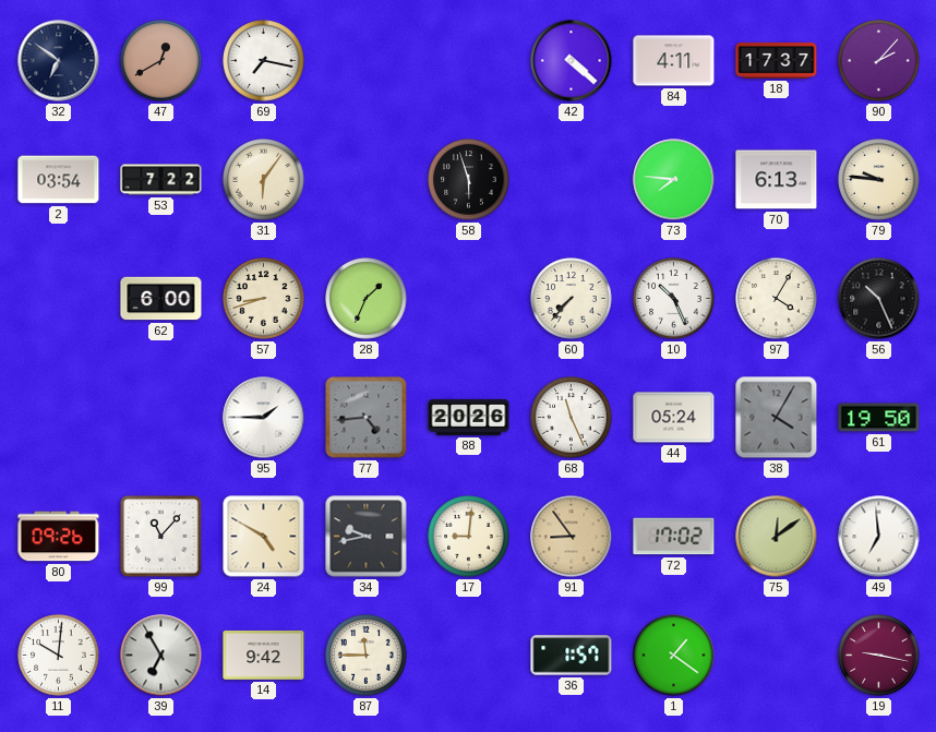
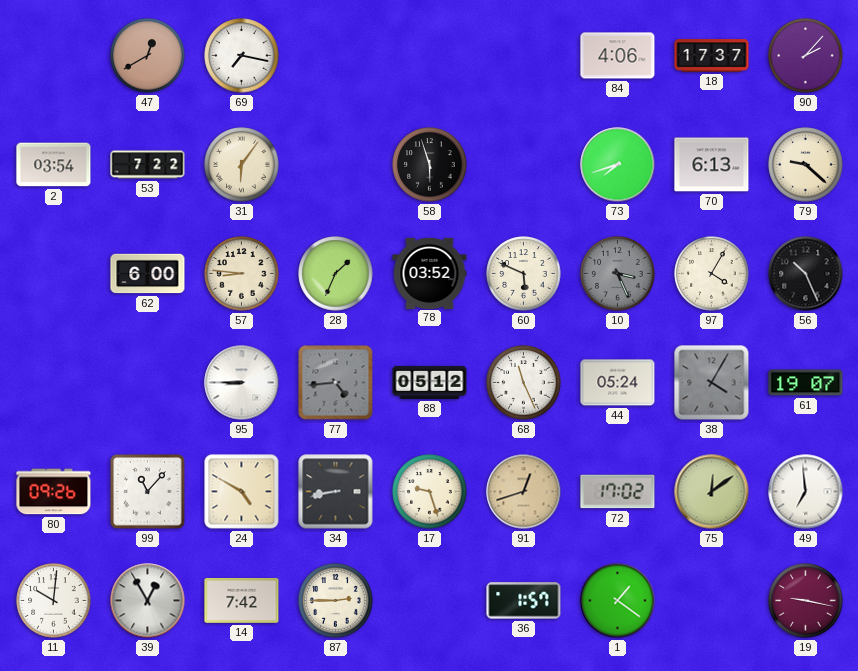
32: 6:51 -> none
42: 4:22 -> none
84: 4:11 -> 4:06
73: 7:46 -> 7:42
79: 9:46 -> 9:22
57: 8:42 -> 8:46
78: none -> 03:52
60: 7:37 -> 5:49
10: 10:26 -> 3:26
10 dial: white -> grey
95: 1:45 -> 8:45
88: 20:26 -> 05:12
61: 19:50 -> 19:07
34: 9:43 -> 8:43
17: 9:01 -> 9:27
91: 8:54 -> 12:42
39: 6:55 -> 12:55
14: 9:42 -> 7:42
87: 11:45 -> 2:45
